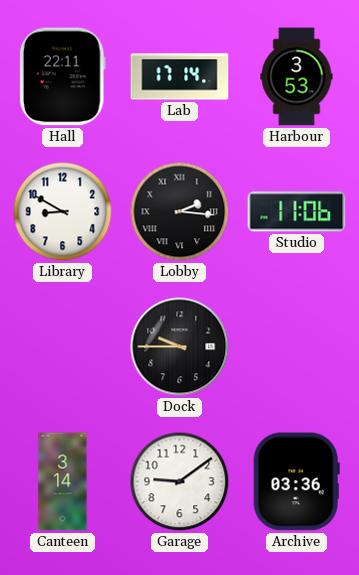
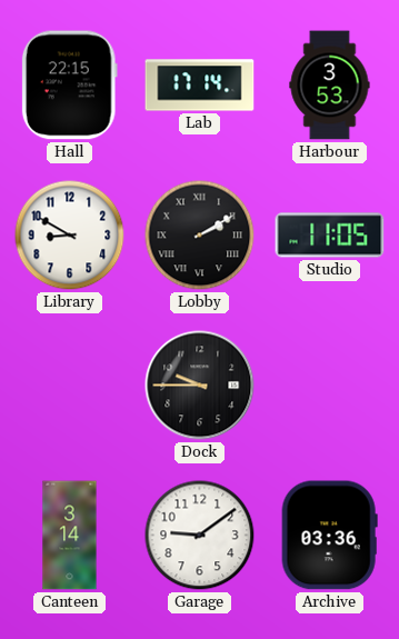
Hall: 22:11 -> 22:15
Lobby: 2:16 -> 2:10
Studio: 11:06 -> 11:05
